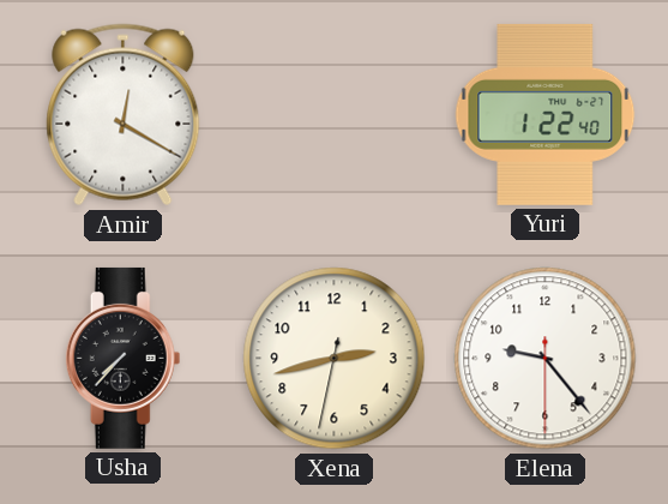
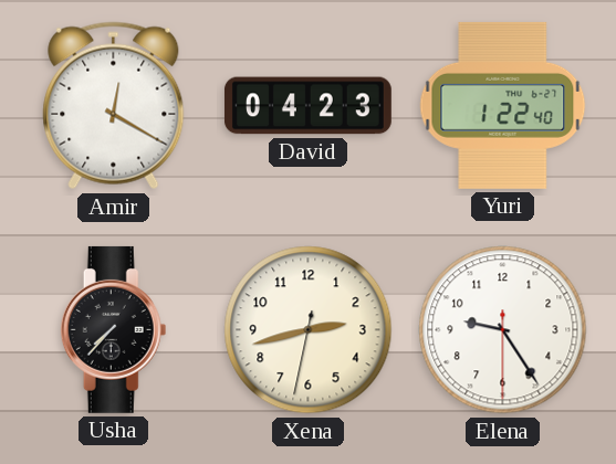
David: none -> 04:23
Elena: 9:23 -> 9:24
